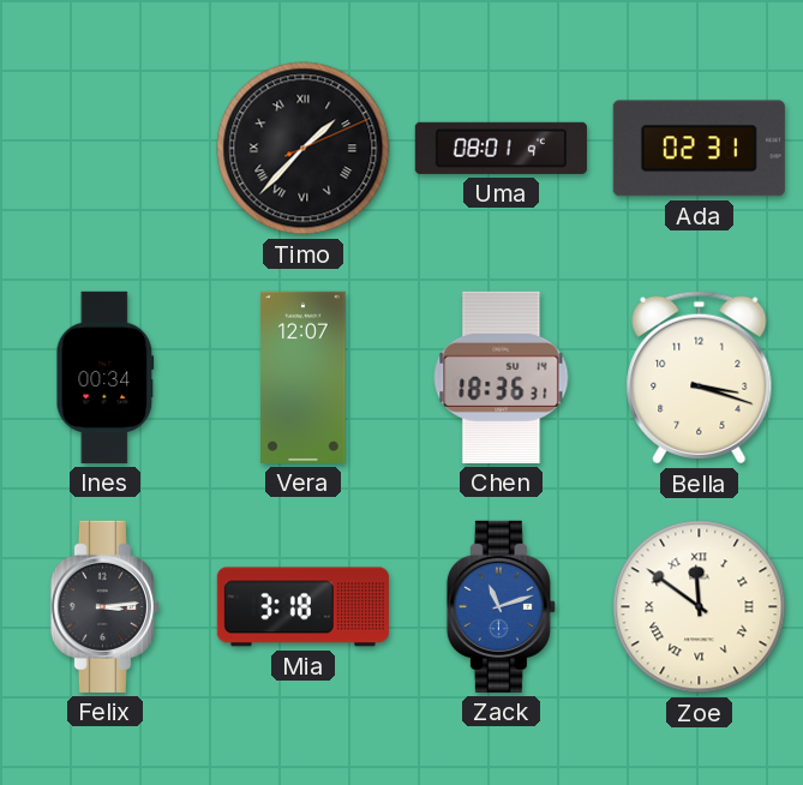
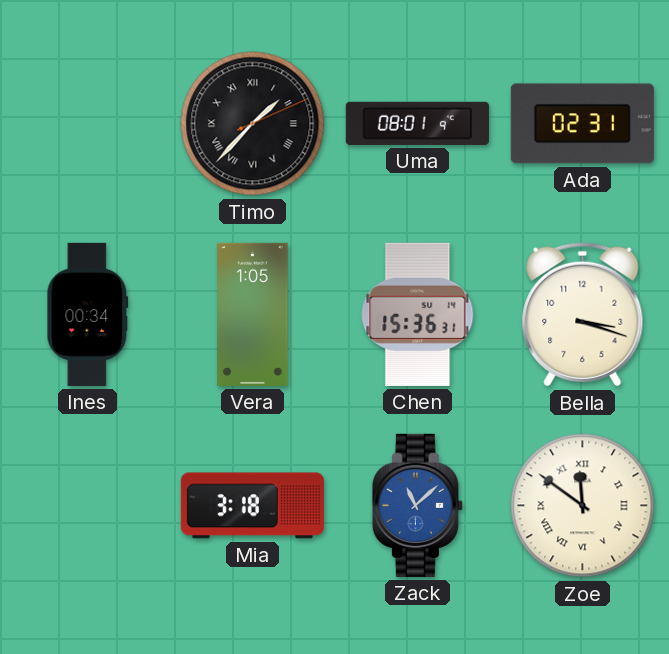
Vera: 12:07 -> 1:05
Chen: 18:36 -> 15:36
Felix: 3:14 -> none
Zack: 11:12 -> 11:08
